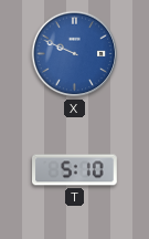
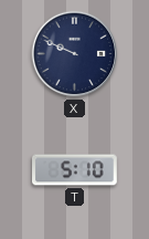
X dial: blue -> navy
